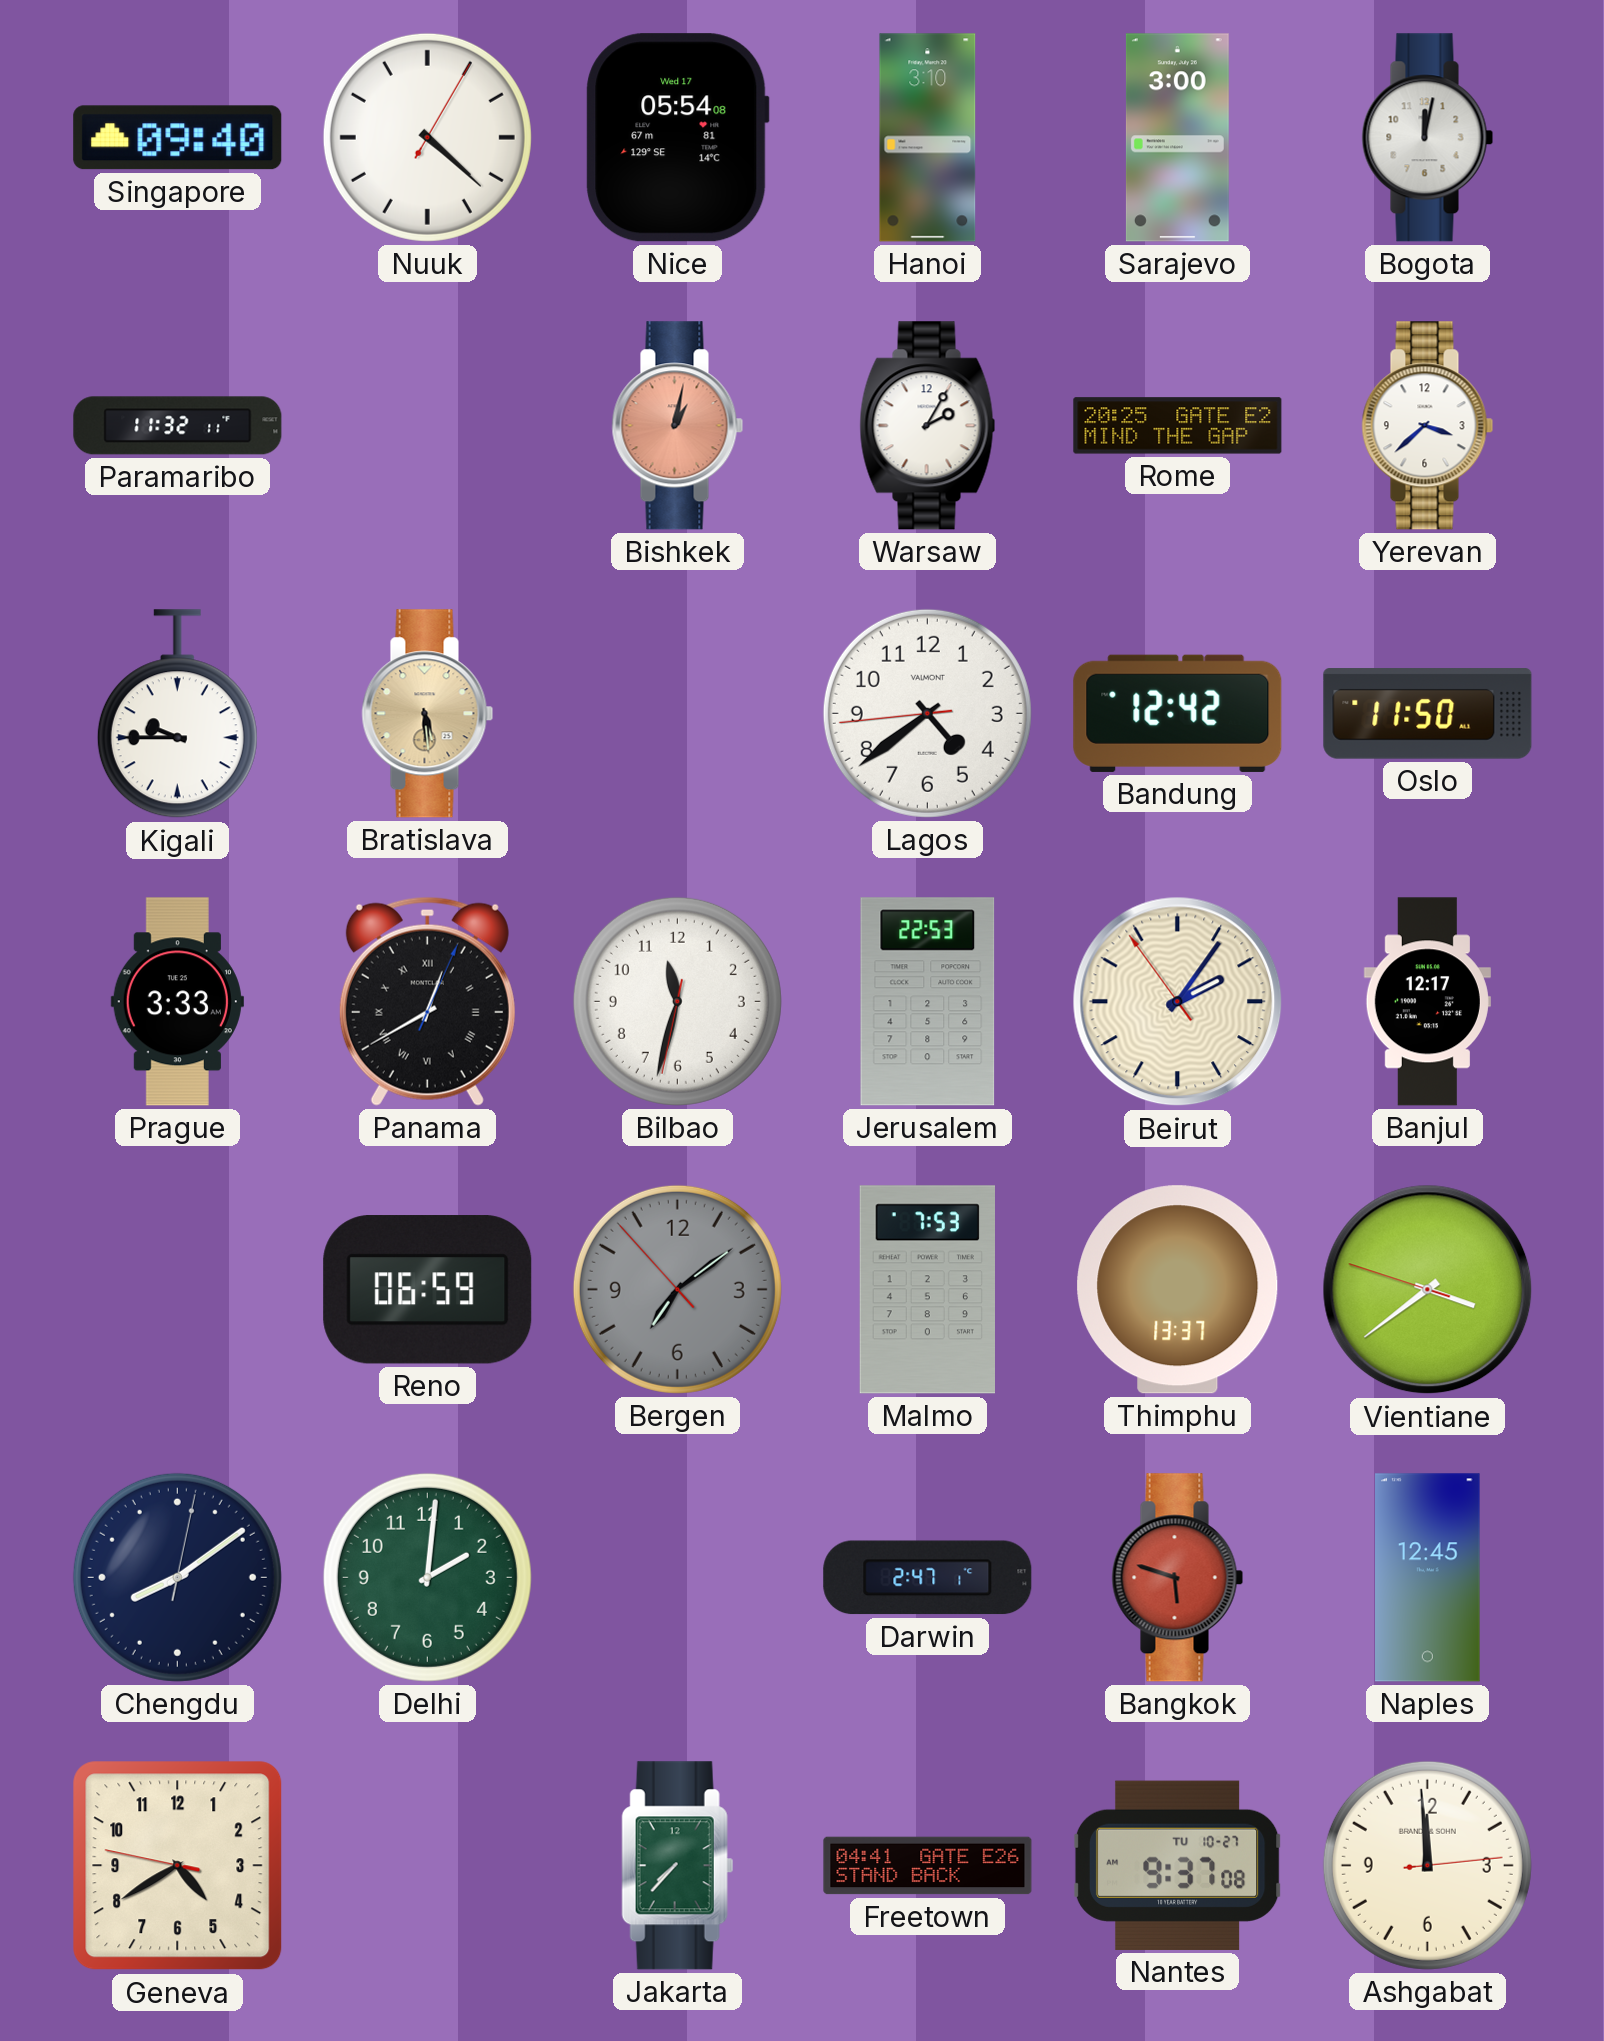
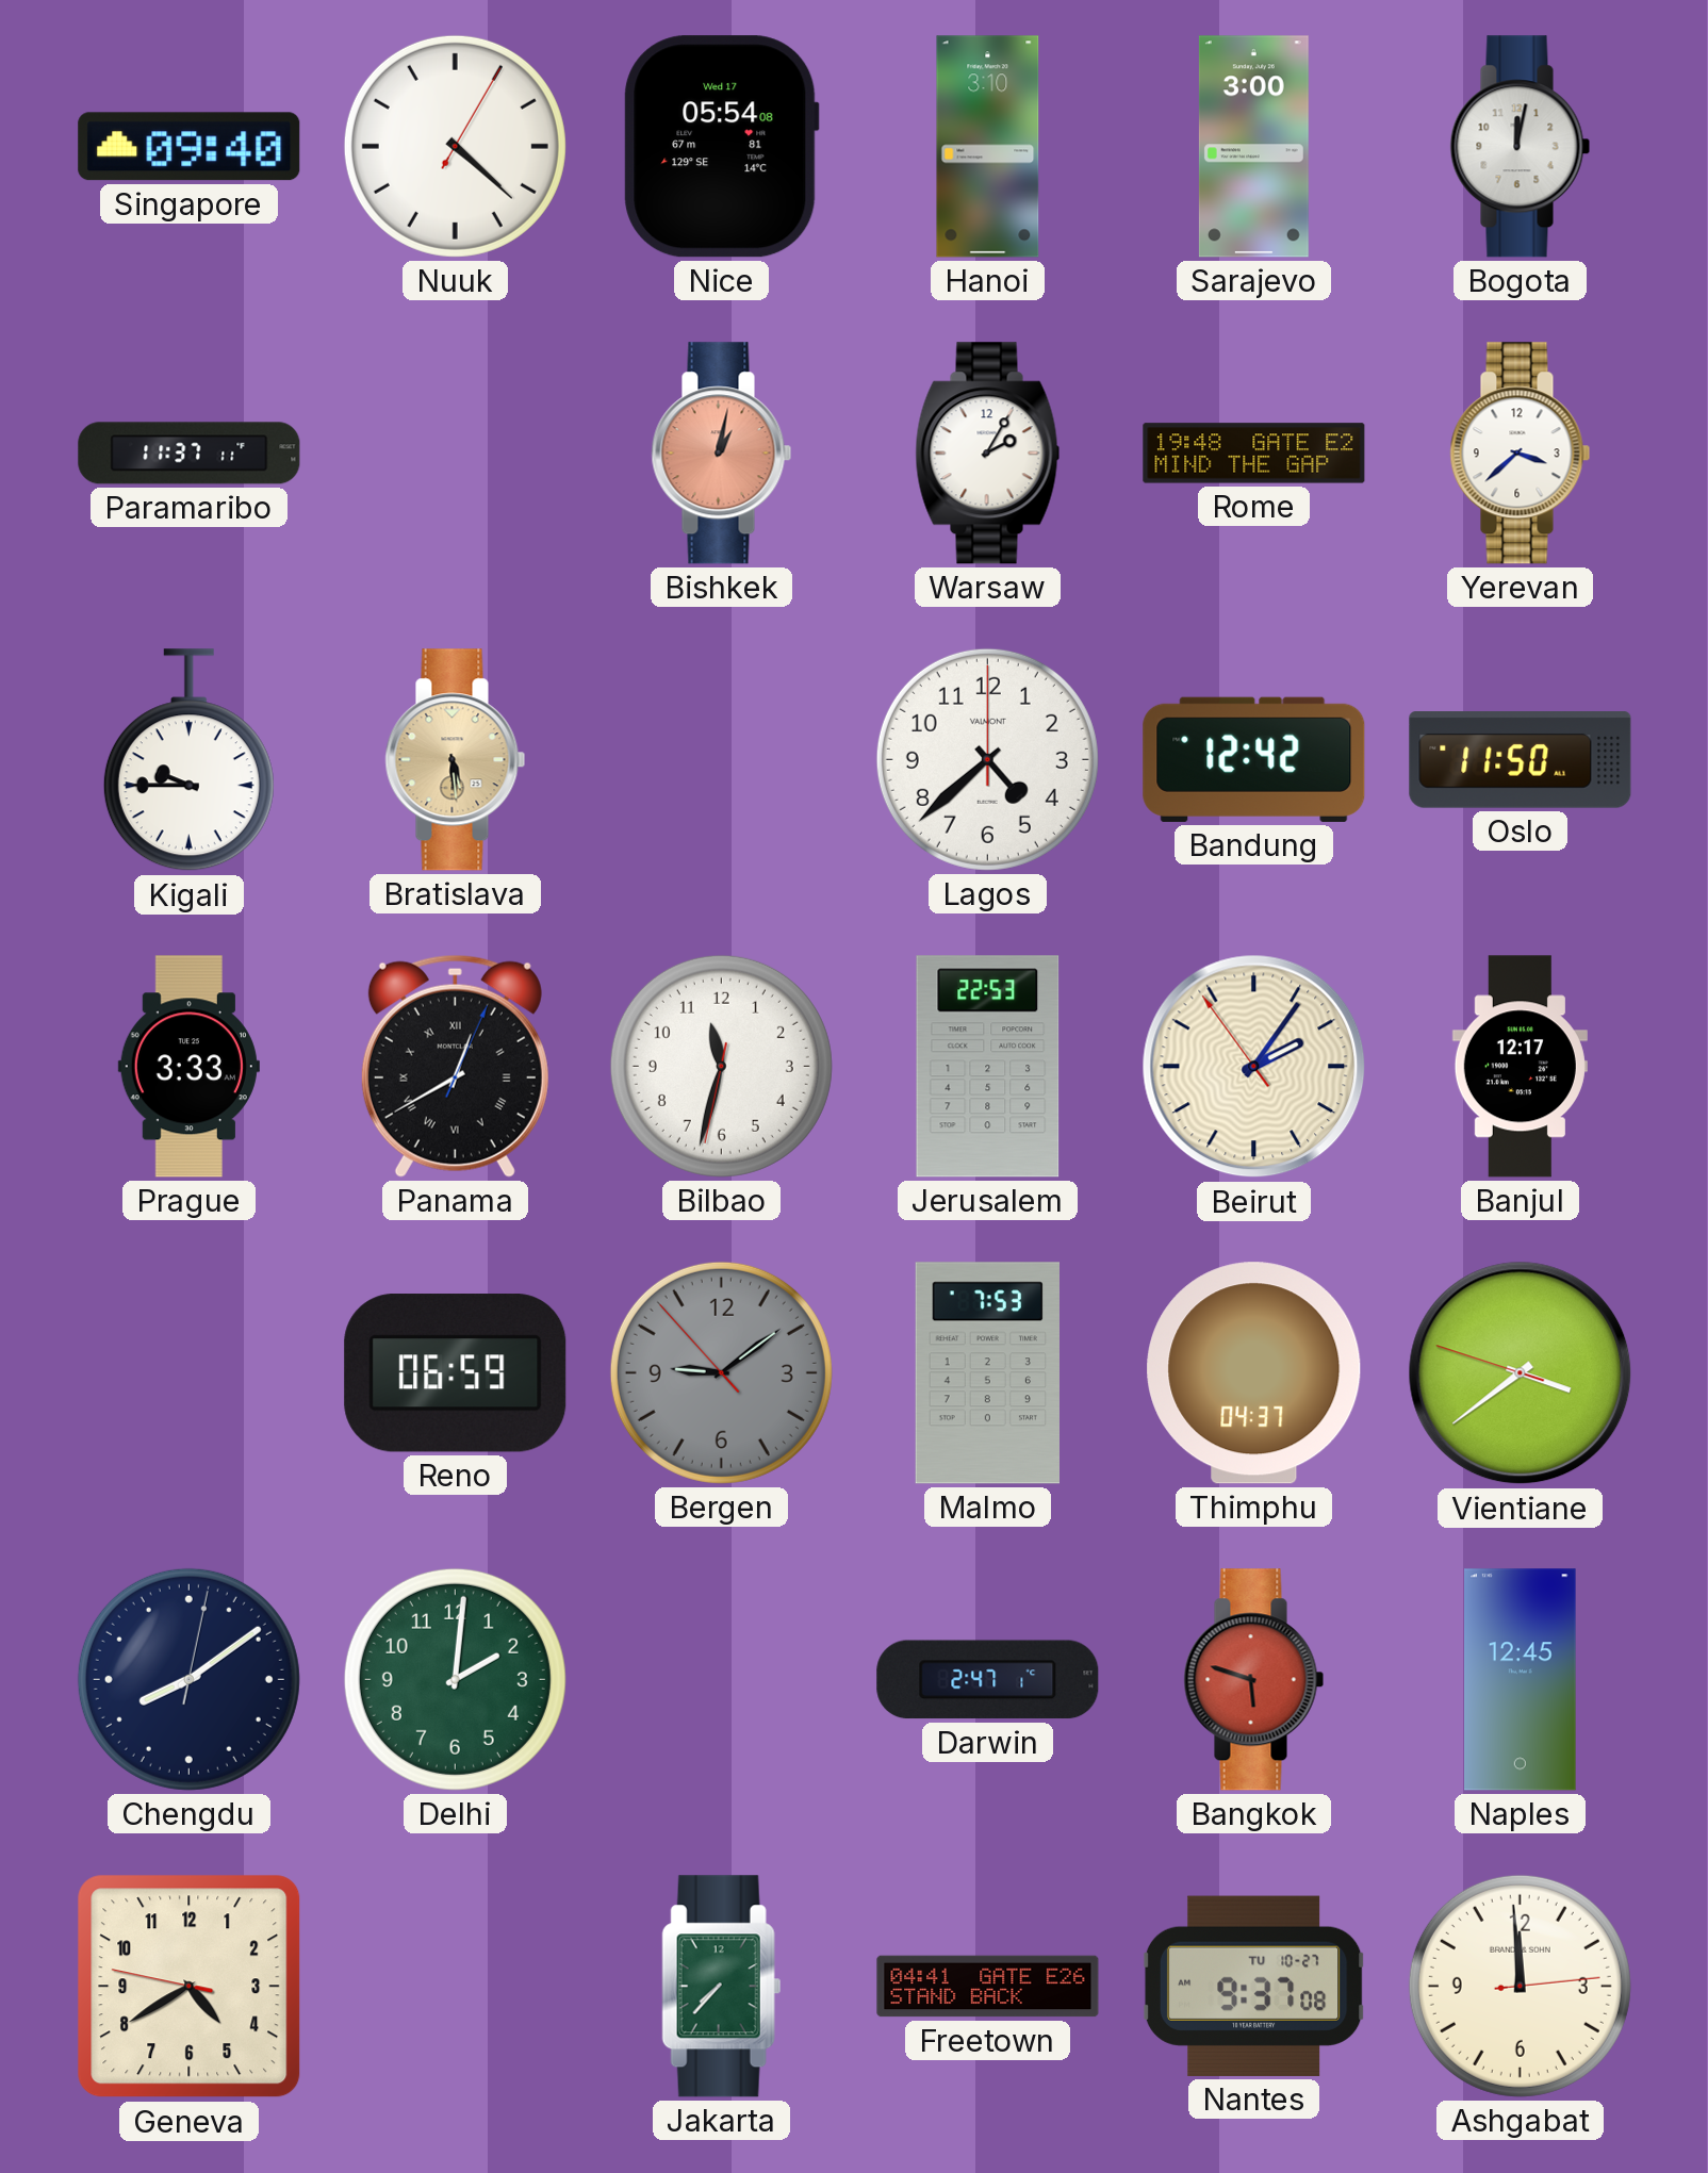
Paramaribo: 11:32 -> 11:37
Rome: 20:25 -> 19:48
Lagos: 4:38:44 -> 4:38:00
Bergen: 7:08 -> 9:08
Thimphu: 13:37 -> 04:37
